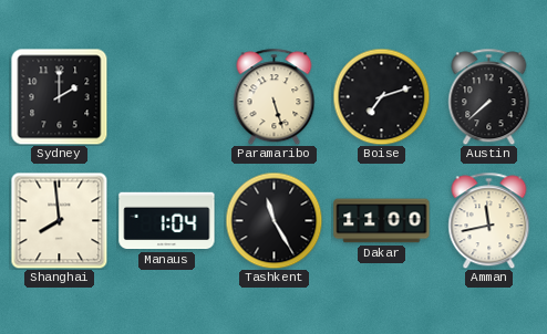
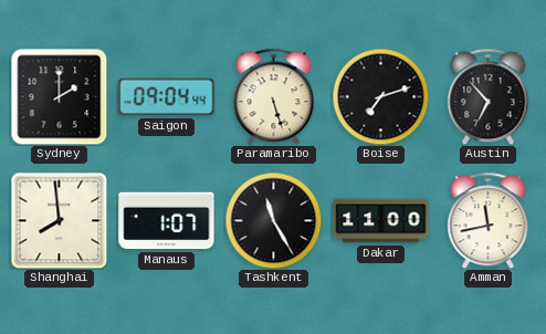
Saigon: none -> 09:04
Austin: 7:38 -> 6:53
Manaus: 1:04 -> 1:07
